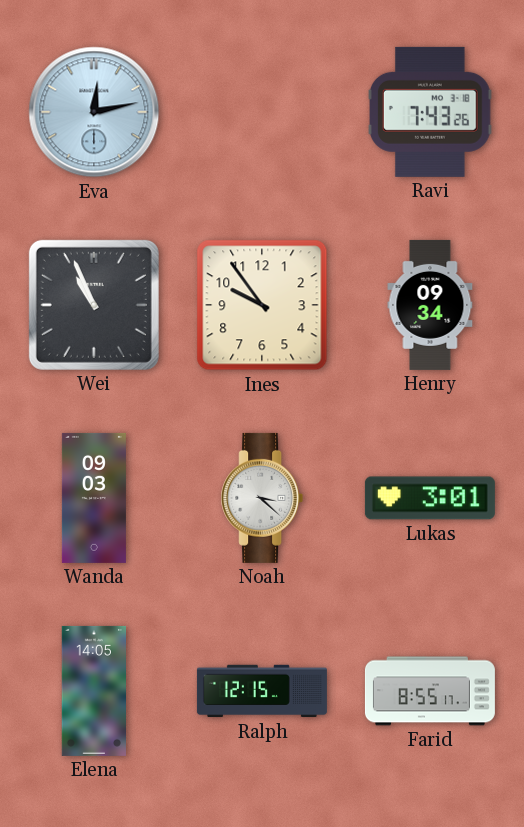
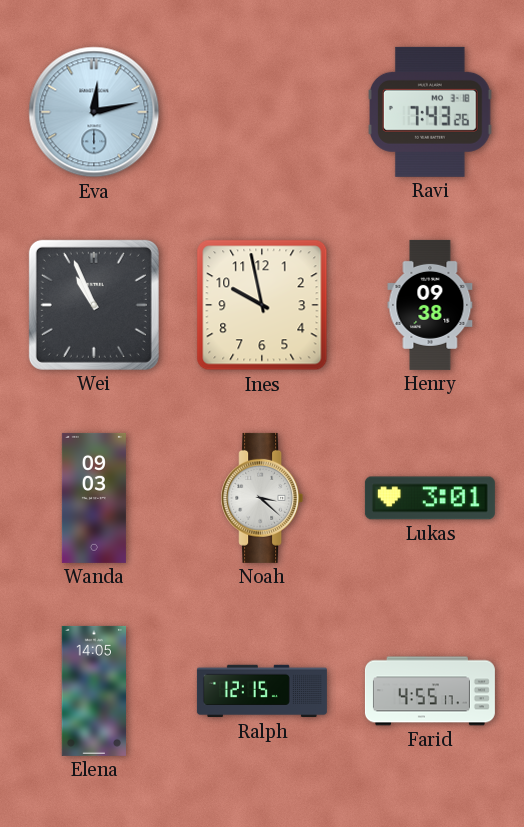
Ines: 9:54 -> 9:58
Henry: 09:34 -> 09:38
Farid: 8:55 -> 4:55
